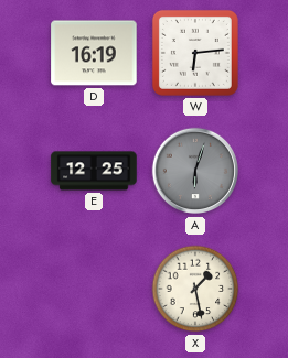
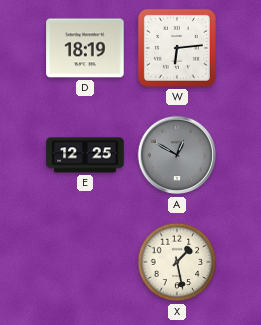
D: 16:19 -> 18:19
A: 6:03 -> 12:50
